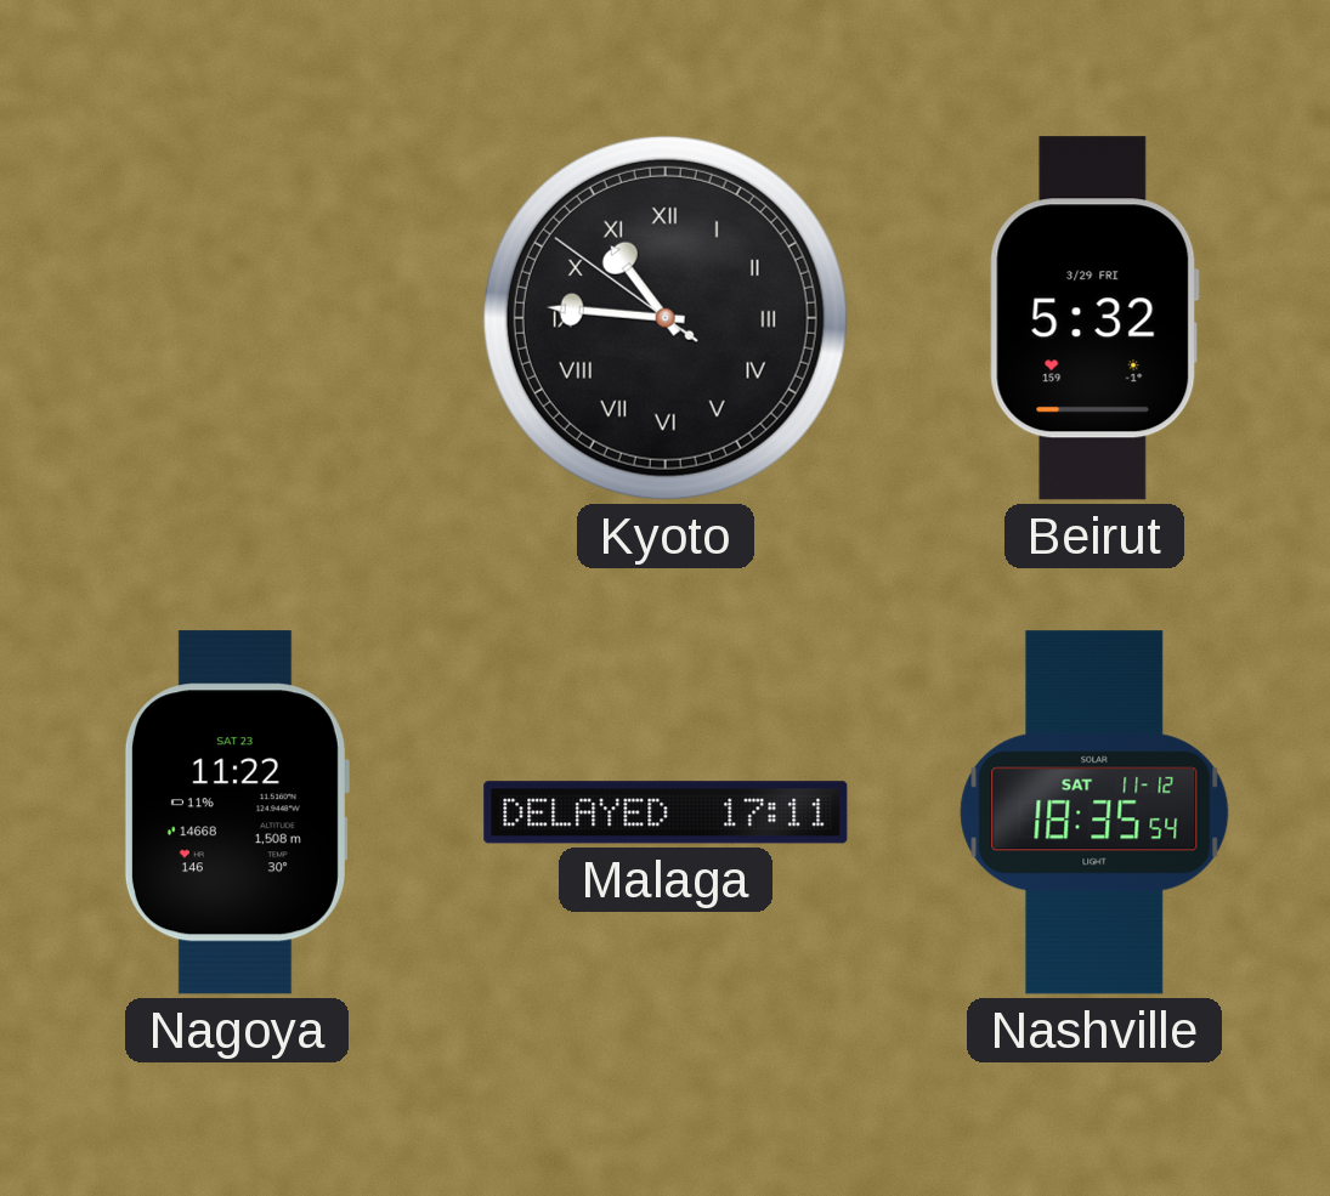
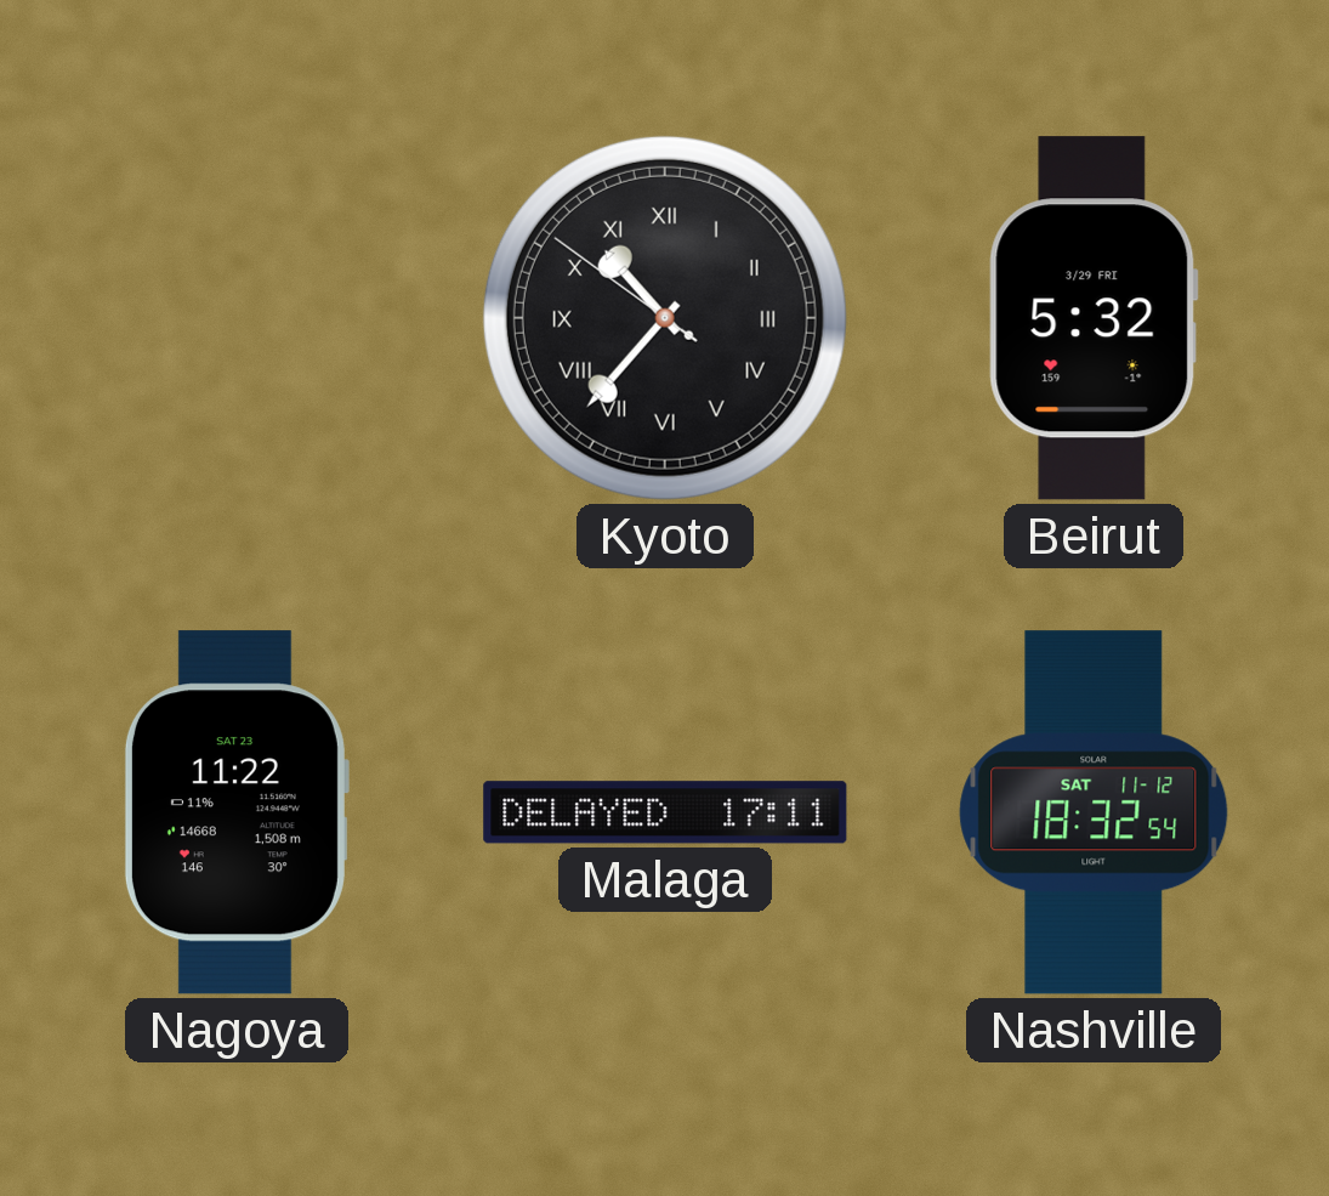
Kyoto: 10:45 -> 10:36
Nashville: 18:35 -> 18:32
